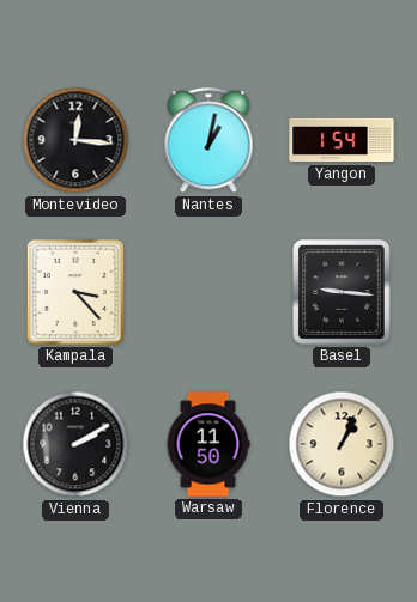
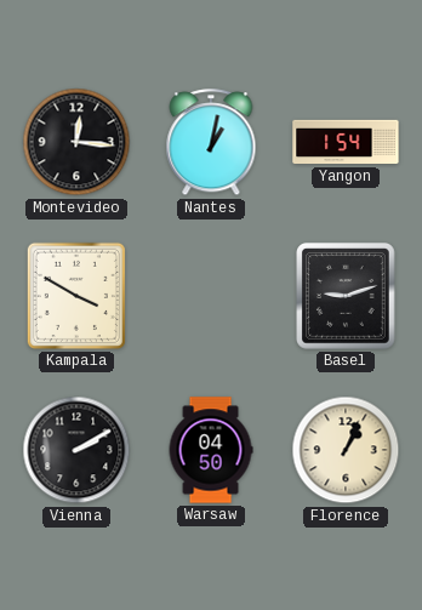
Kampala: 3:23 -> 3:50
Basel: 9:16 -> 9:12
Warsaw: 11:50 -> 04:50
